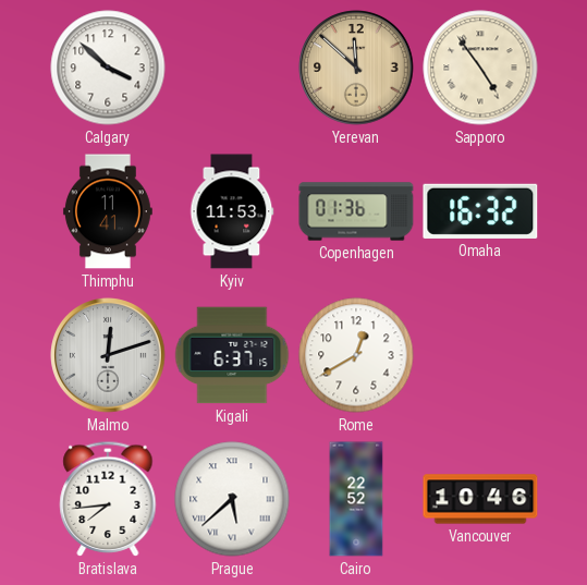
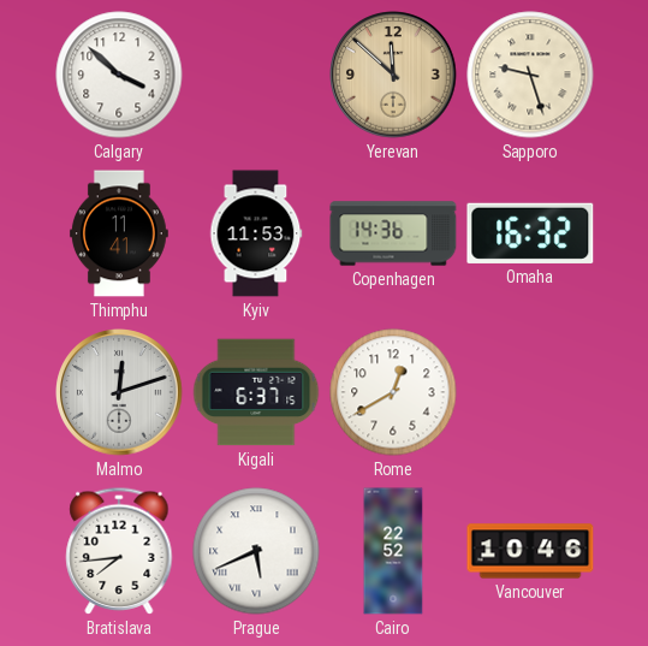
Sapporo: 4:54 -> 9:27
Copenhagen: 01:36 -> 14:36
Prague: 5:38 -> 5:41
